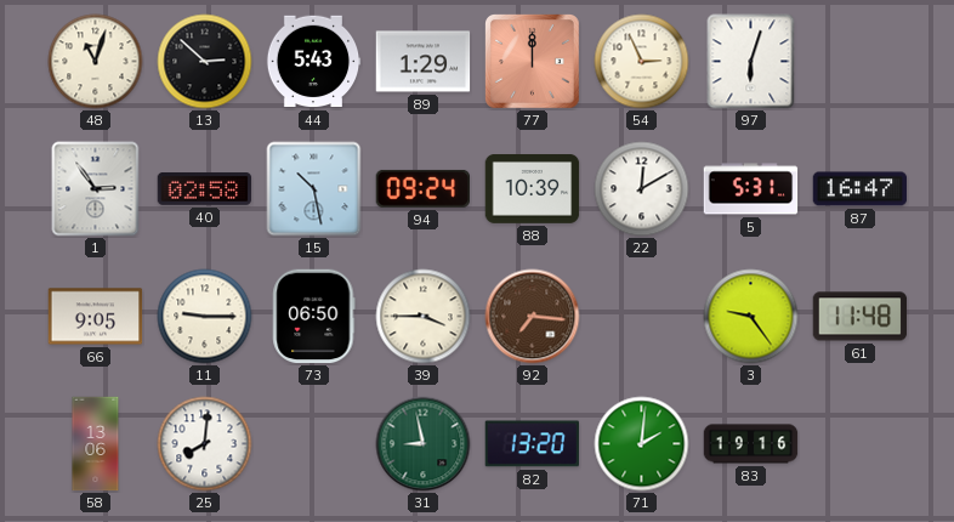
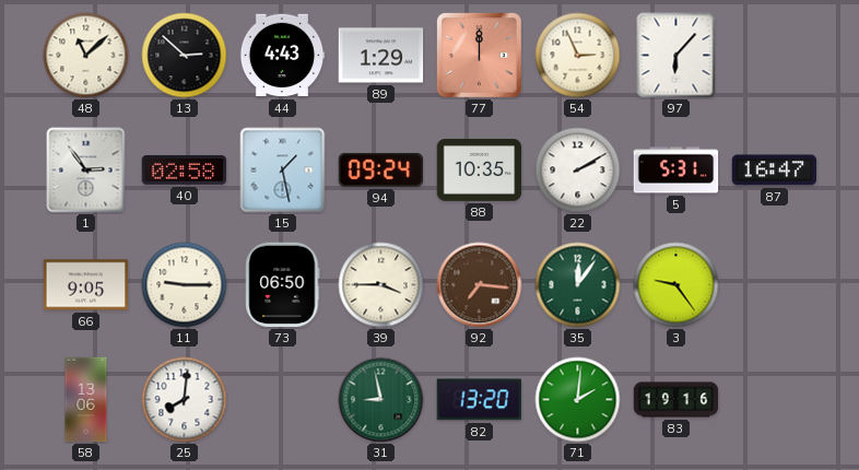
48: 11:03 -> 11:08
44: 5:43 -> 4:43
97: 6:03 -> 6:07
15: 10:28 -> 1:28
88: 10:39 -> 10:35
22: 12:10 -> 2:10
35: none -> 12:06
61: 11:48 -> none
